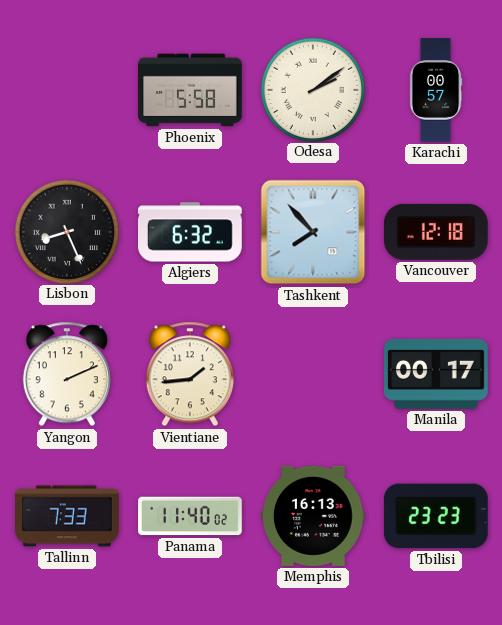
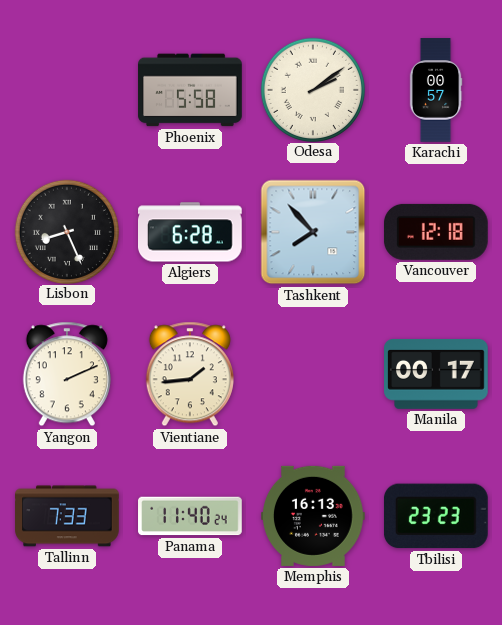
Algiers: 6:32 -> 6:28
Panama: 11:40:02 -> 11:40:24
